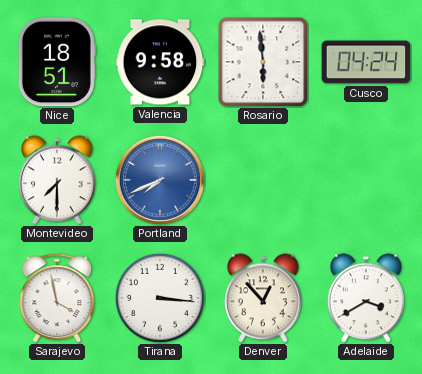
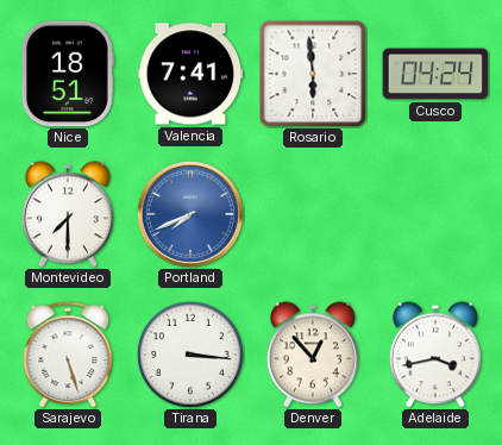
Valencia: 9:58 -> 7:41
Sarajevo: 3:58 -> 5:27
Adelaide: 3:40 -> 3:43
